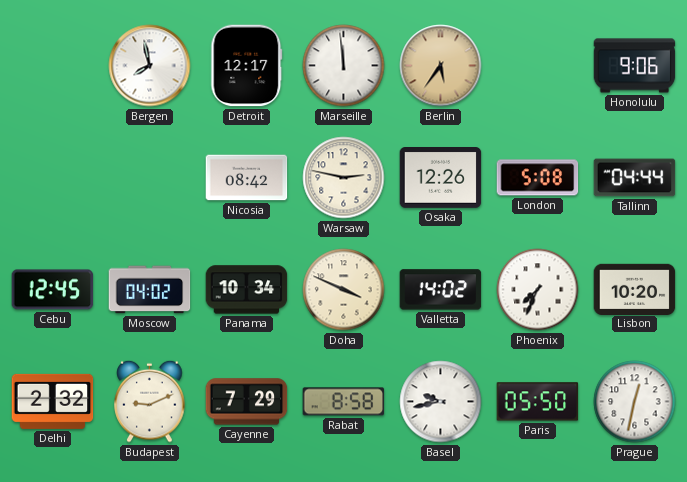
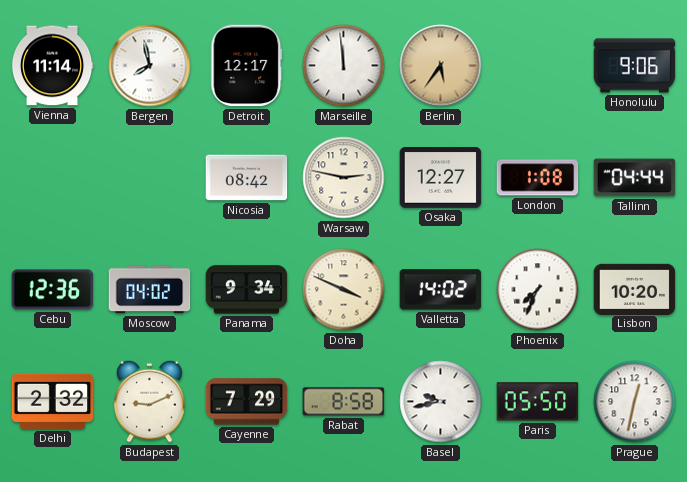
Vienna: none -> 11:14
Osaka: 12:26 -> 12:27
London: 5:08 -> 1:08
Cebu: 12:45 -> 12:36
Panama: 10:34 -> 9:34
